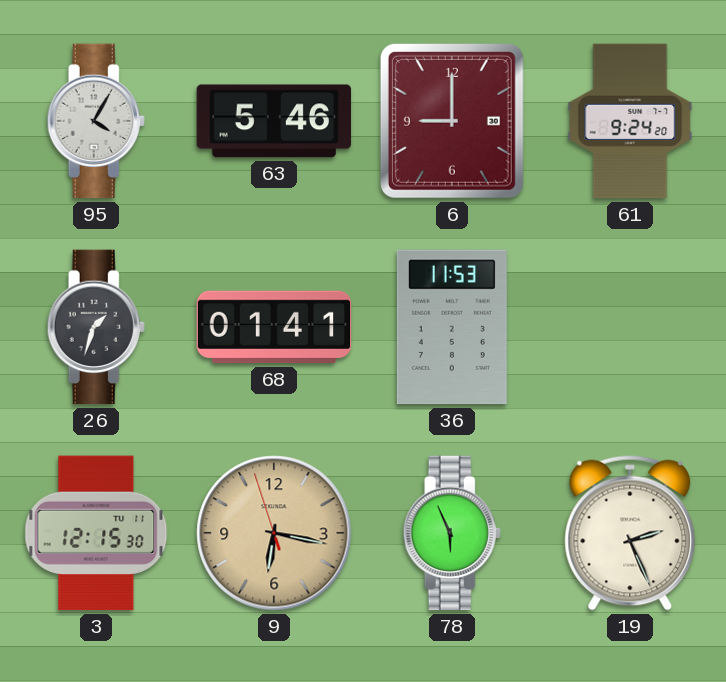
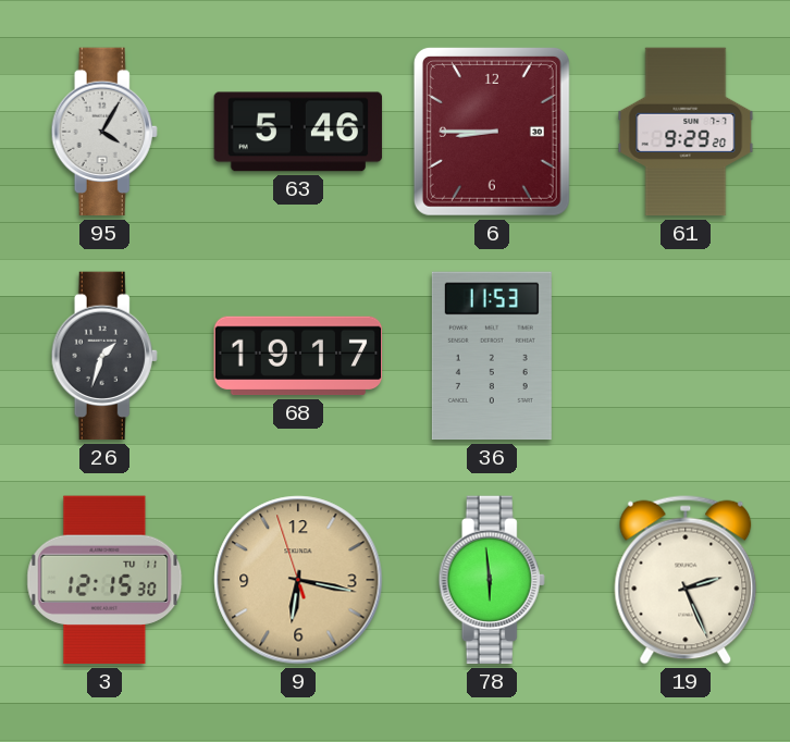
6: 9:00 -> 8:45
61: 9:24 -> 9:29
68: 01:41 -> 19:17
78: 5:56 -> 5:59
